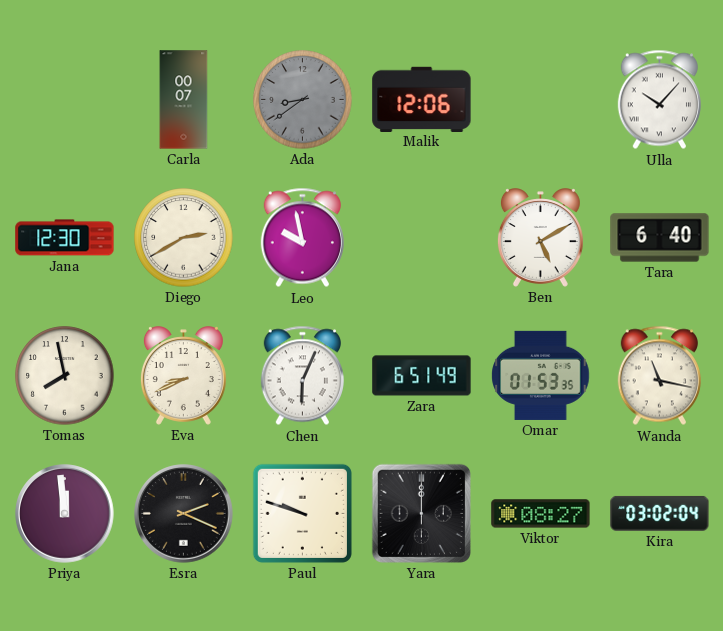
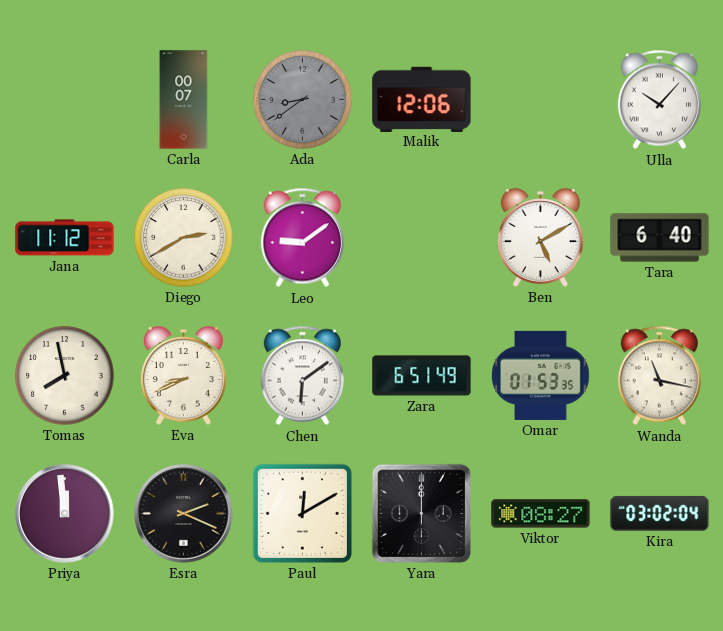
Jana: 12:30 -> 11:12
Leo: 9:58 -> 9:09
Chen: 6:04 -> 6:09
Paul: 9:48 -> 12:10
